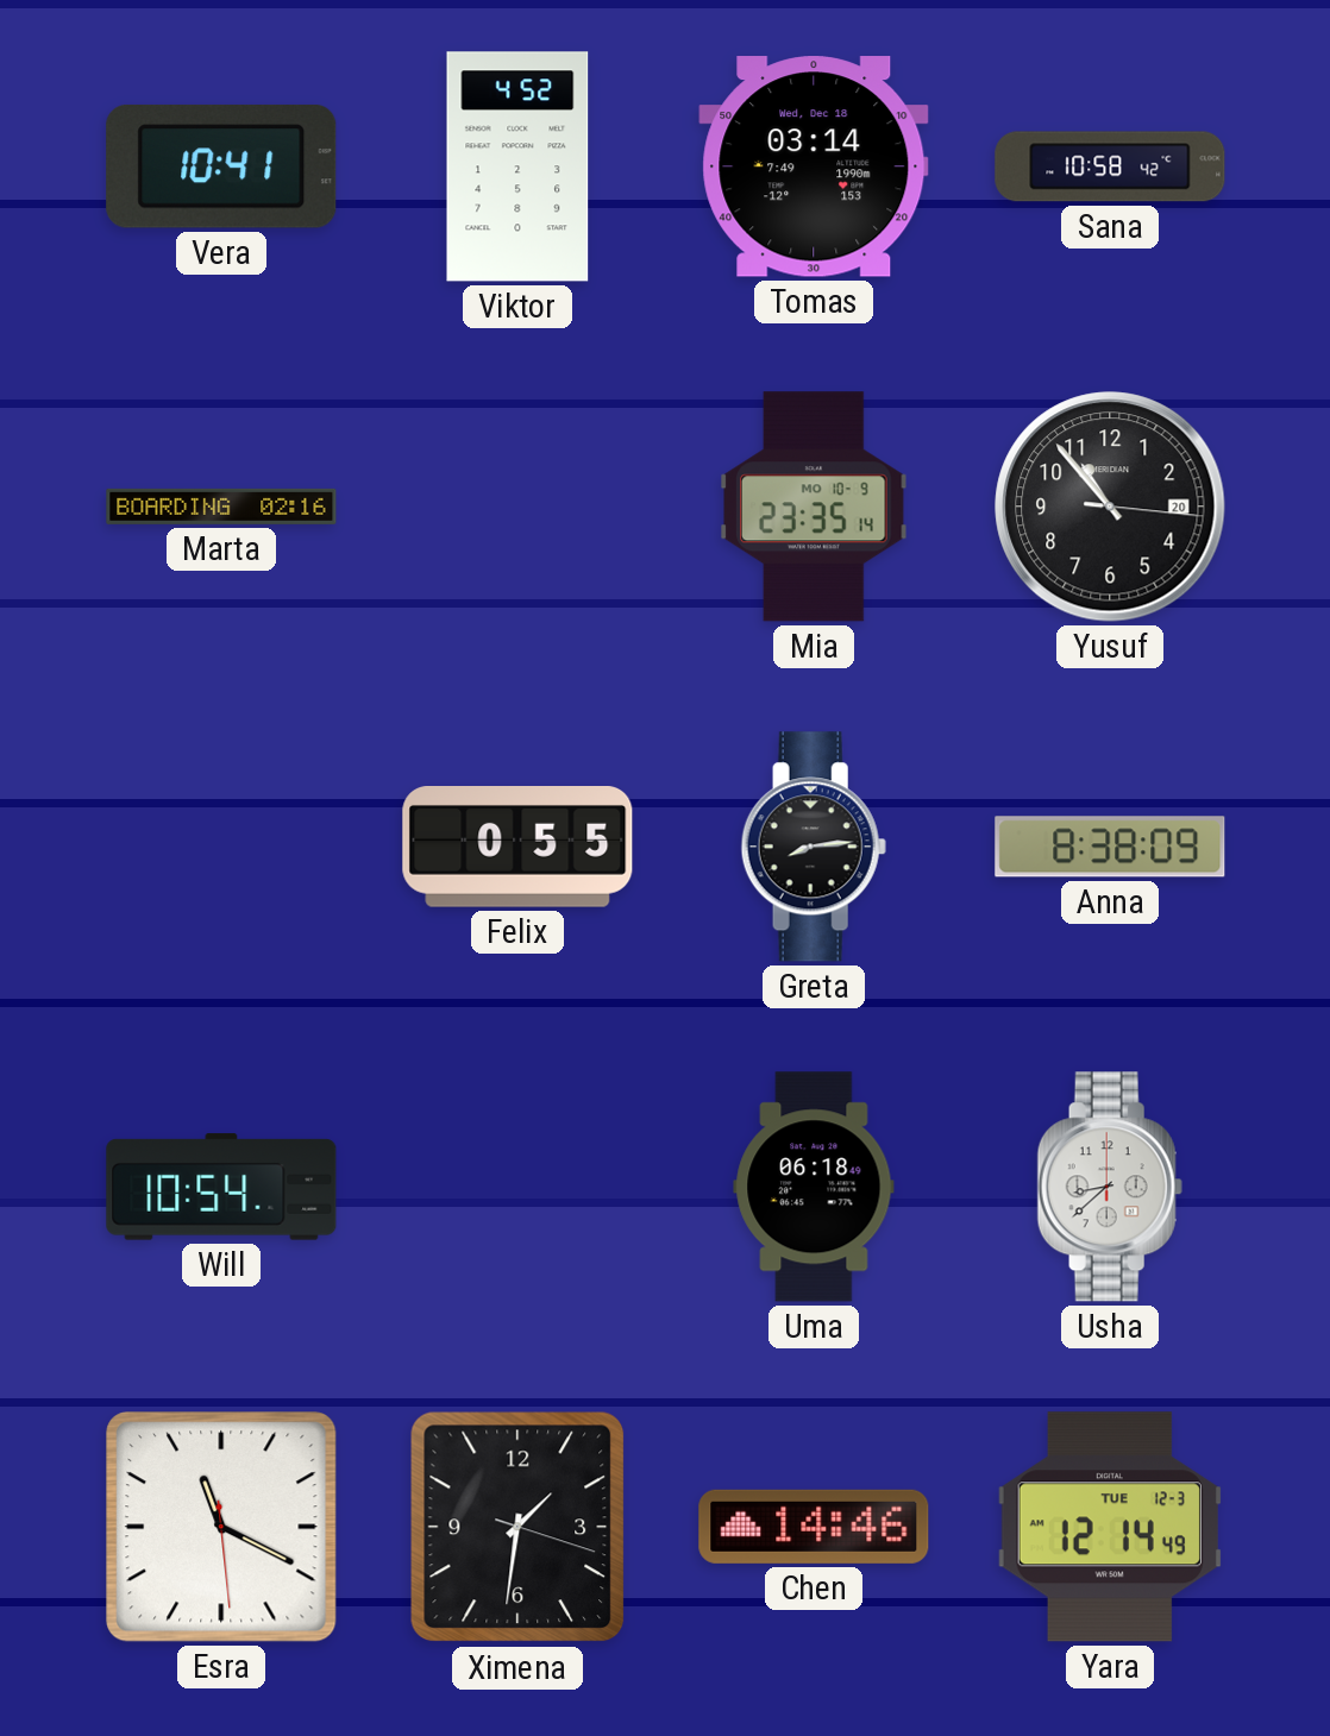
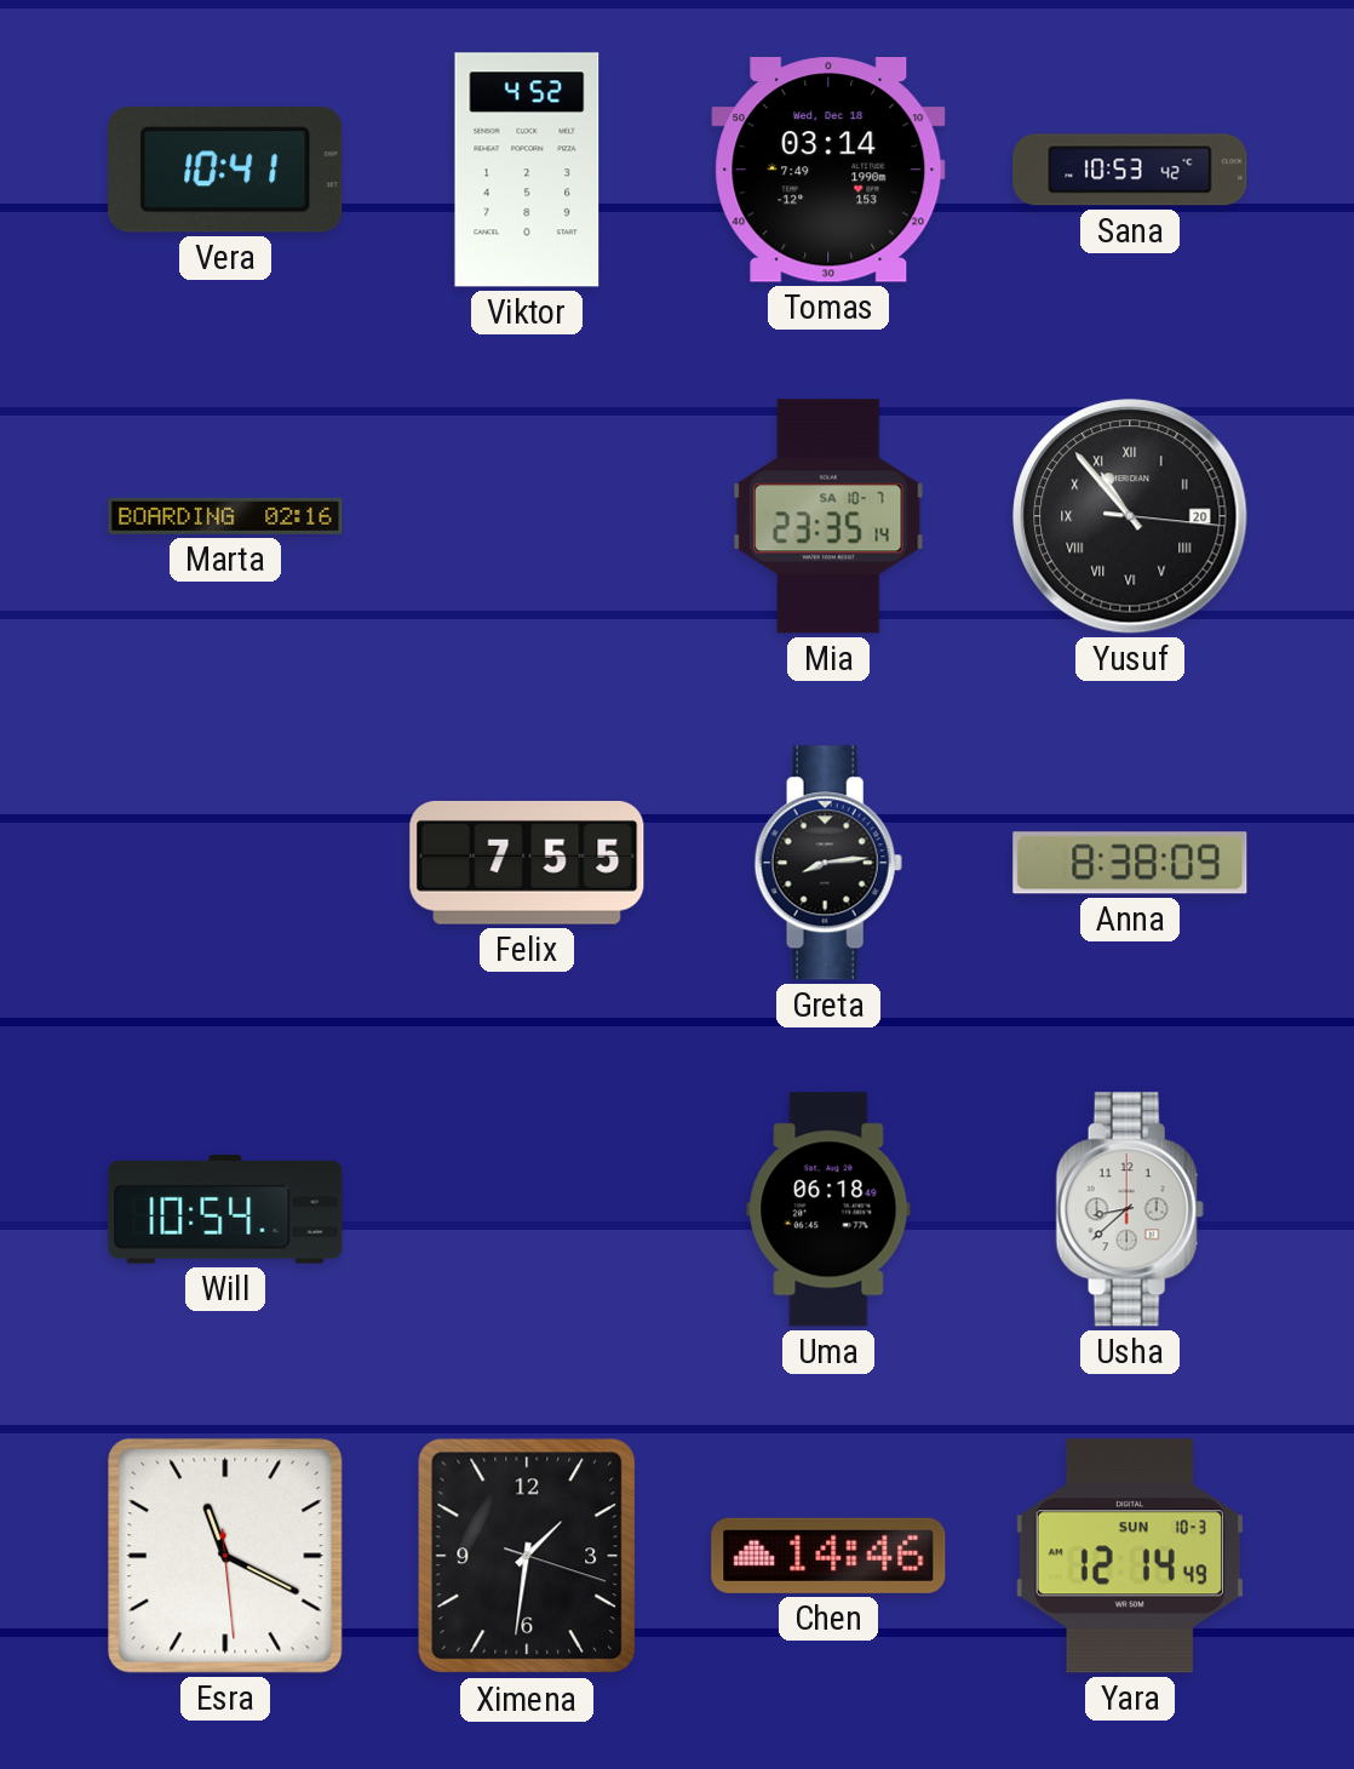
Sana: 10:58 -> 10:53
Mia date: MO 10-9 -> SA 10-7
Yusuf numerals: Arabic -> Roman
Felix: 0:55 -> 7:55
Yara date: TUE 12-3 -> SUN 10-3
